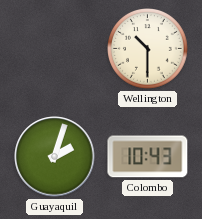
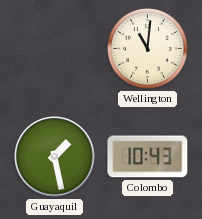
Wellington: 10:30 -> 11:01
Guayaquil: 2:03 -> 1:28
